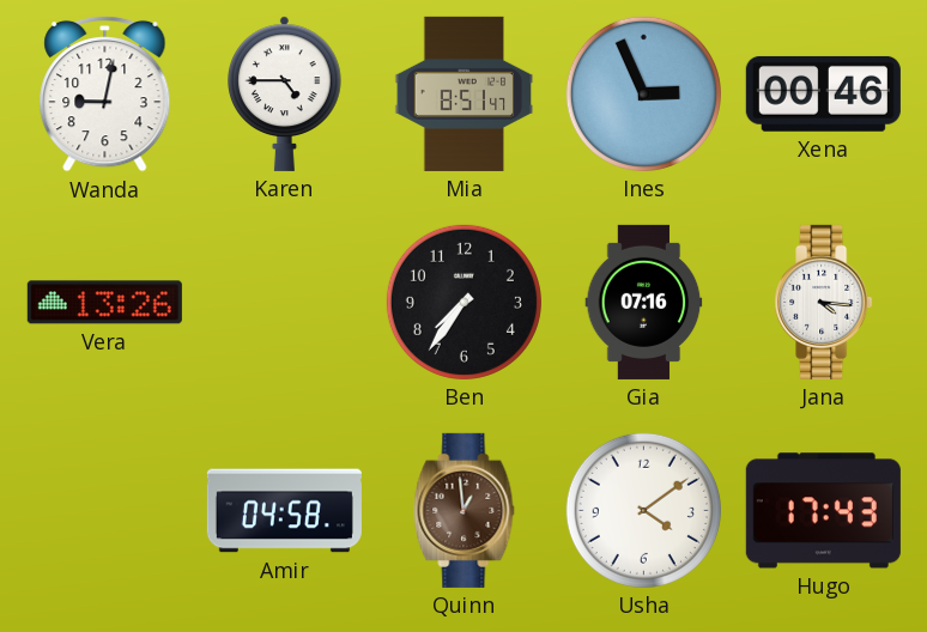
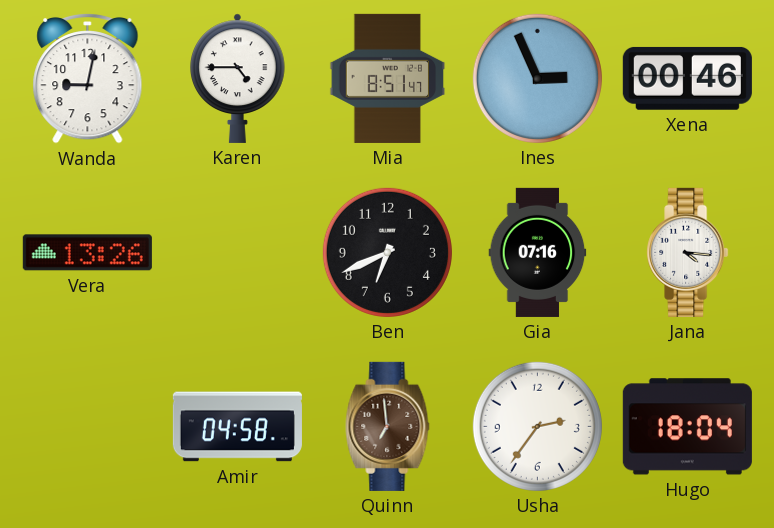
Ben: 7:36 -> 6:41
Quinn: 12:59 -> 6:59
Usha: 4:09 -> 2:36
Hugo: 17:43 -> 18:04
